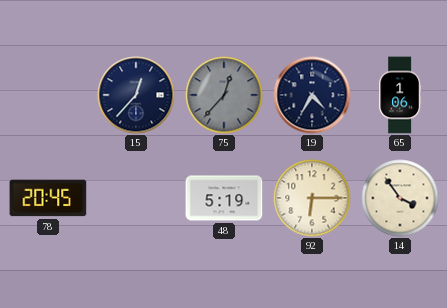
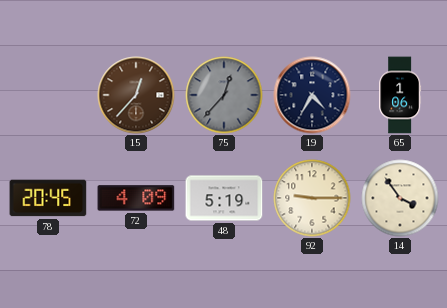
15 dial: navy -> brown
72: none -> 4:09
92: 6:15 -> 9:15
